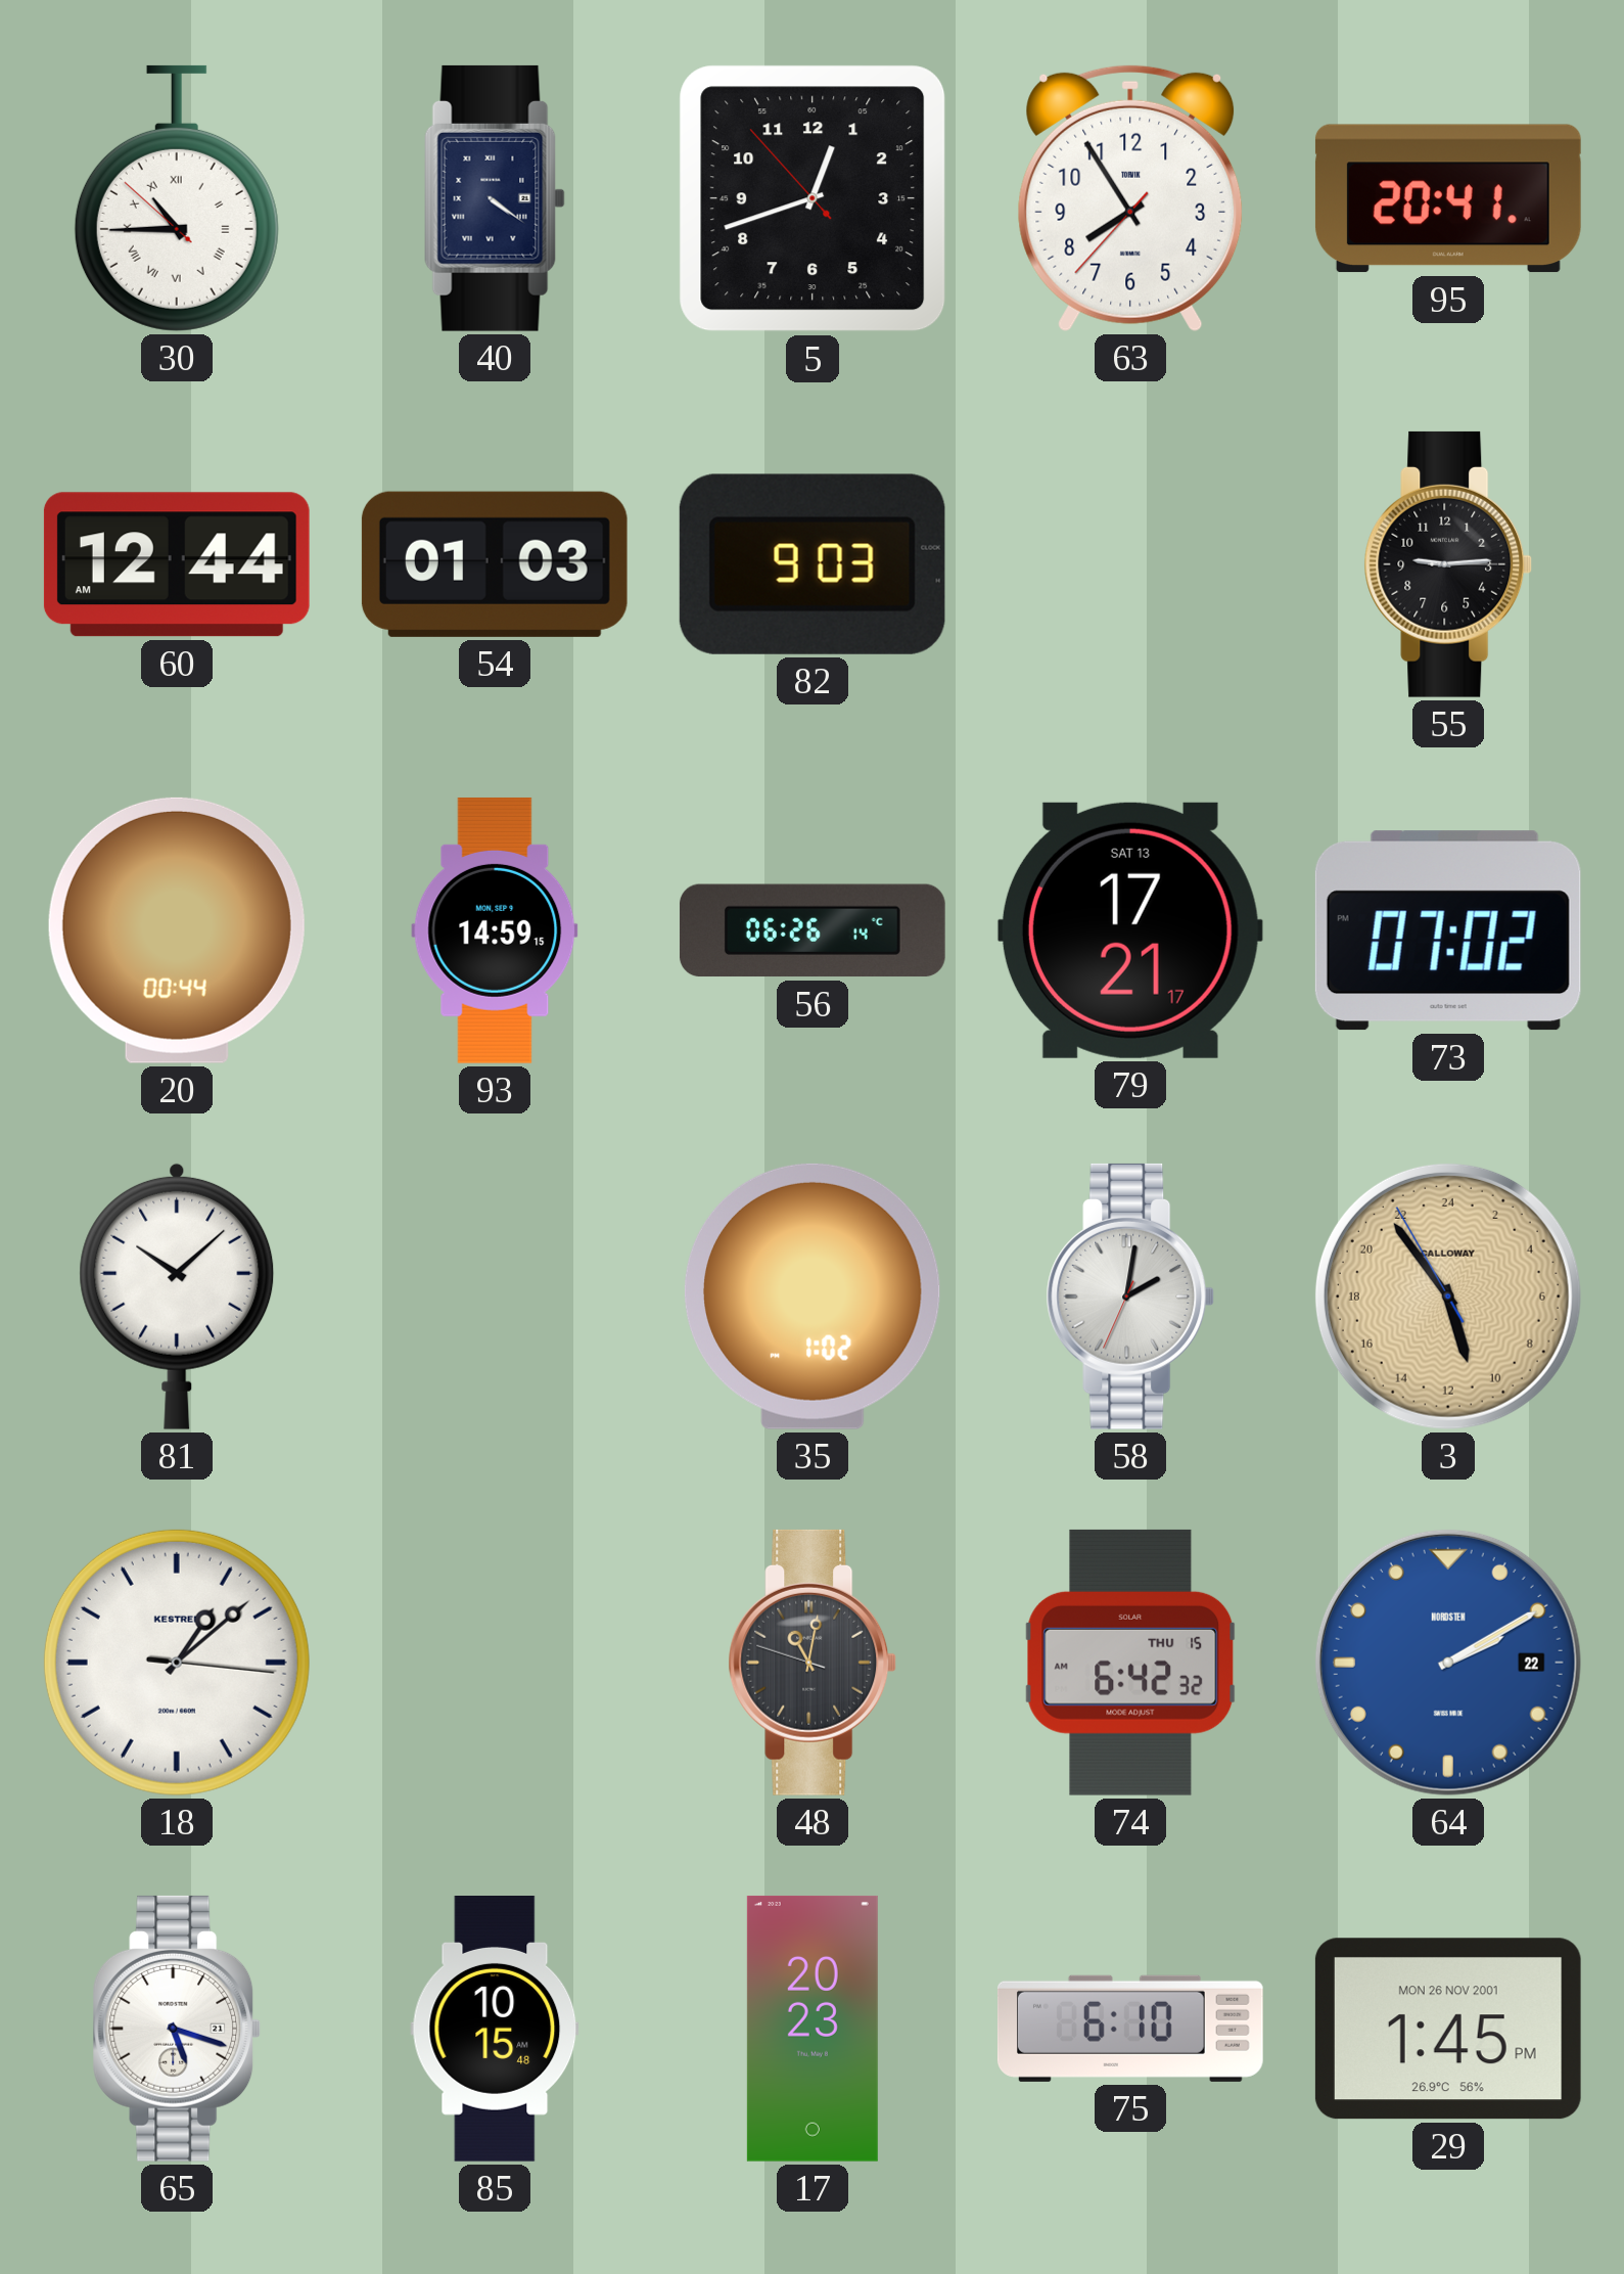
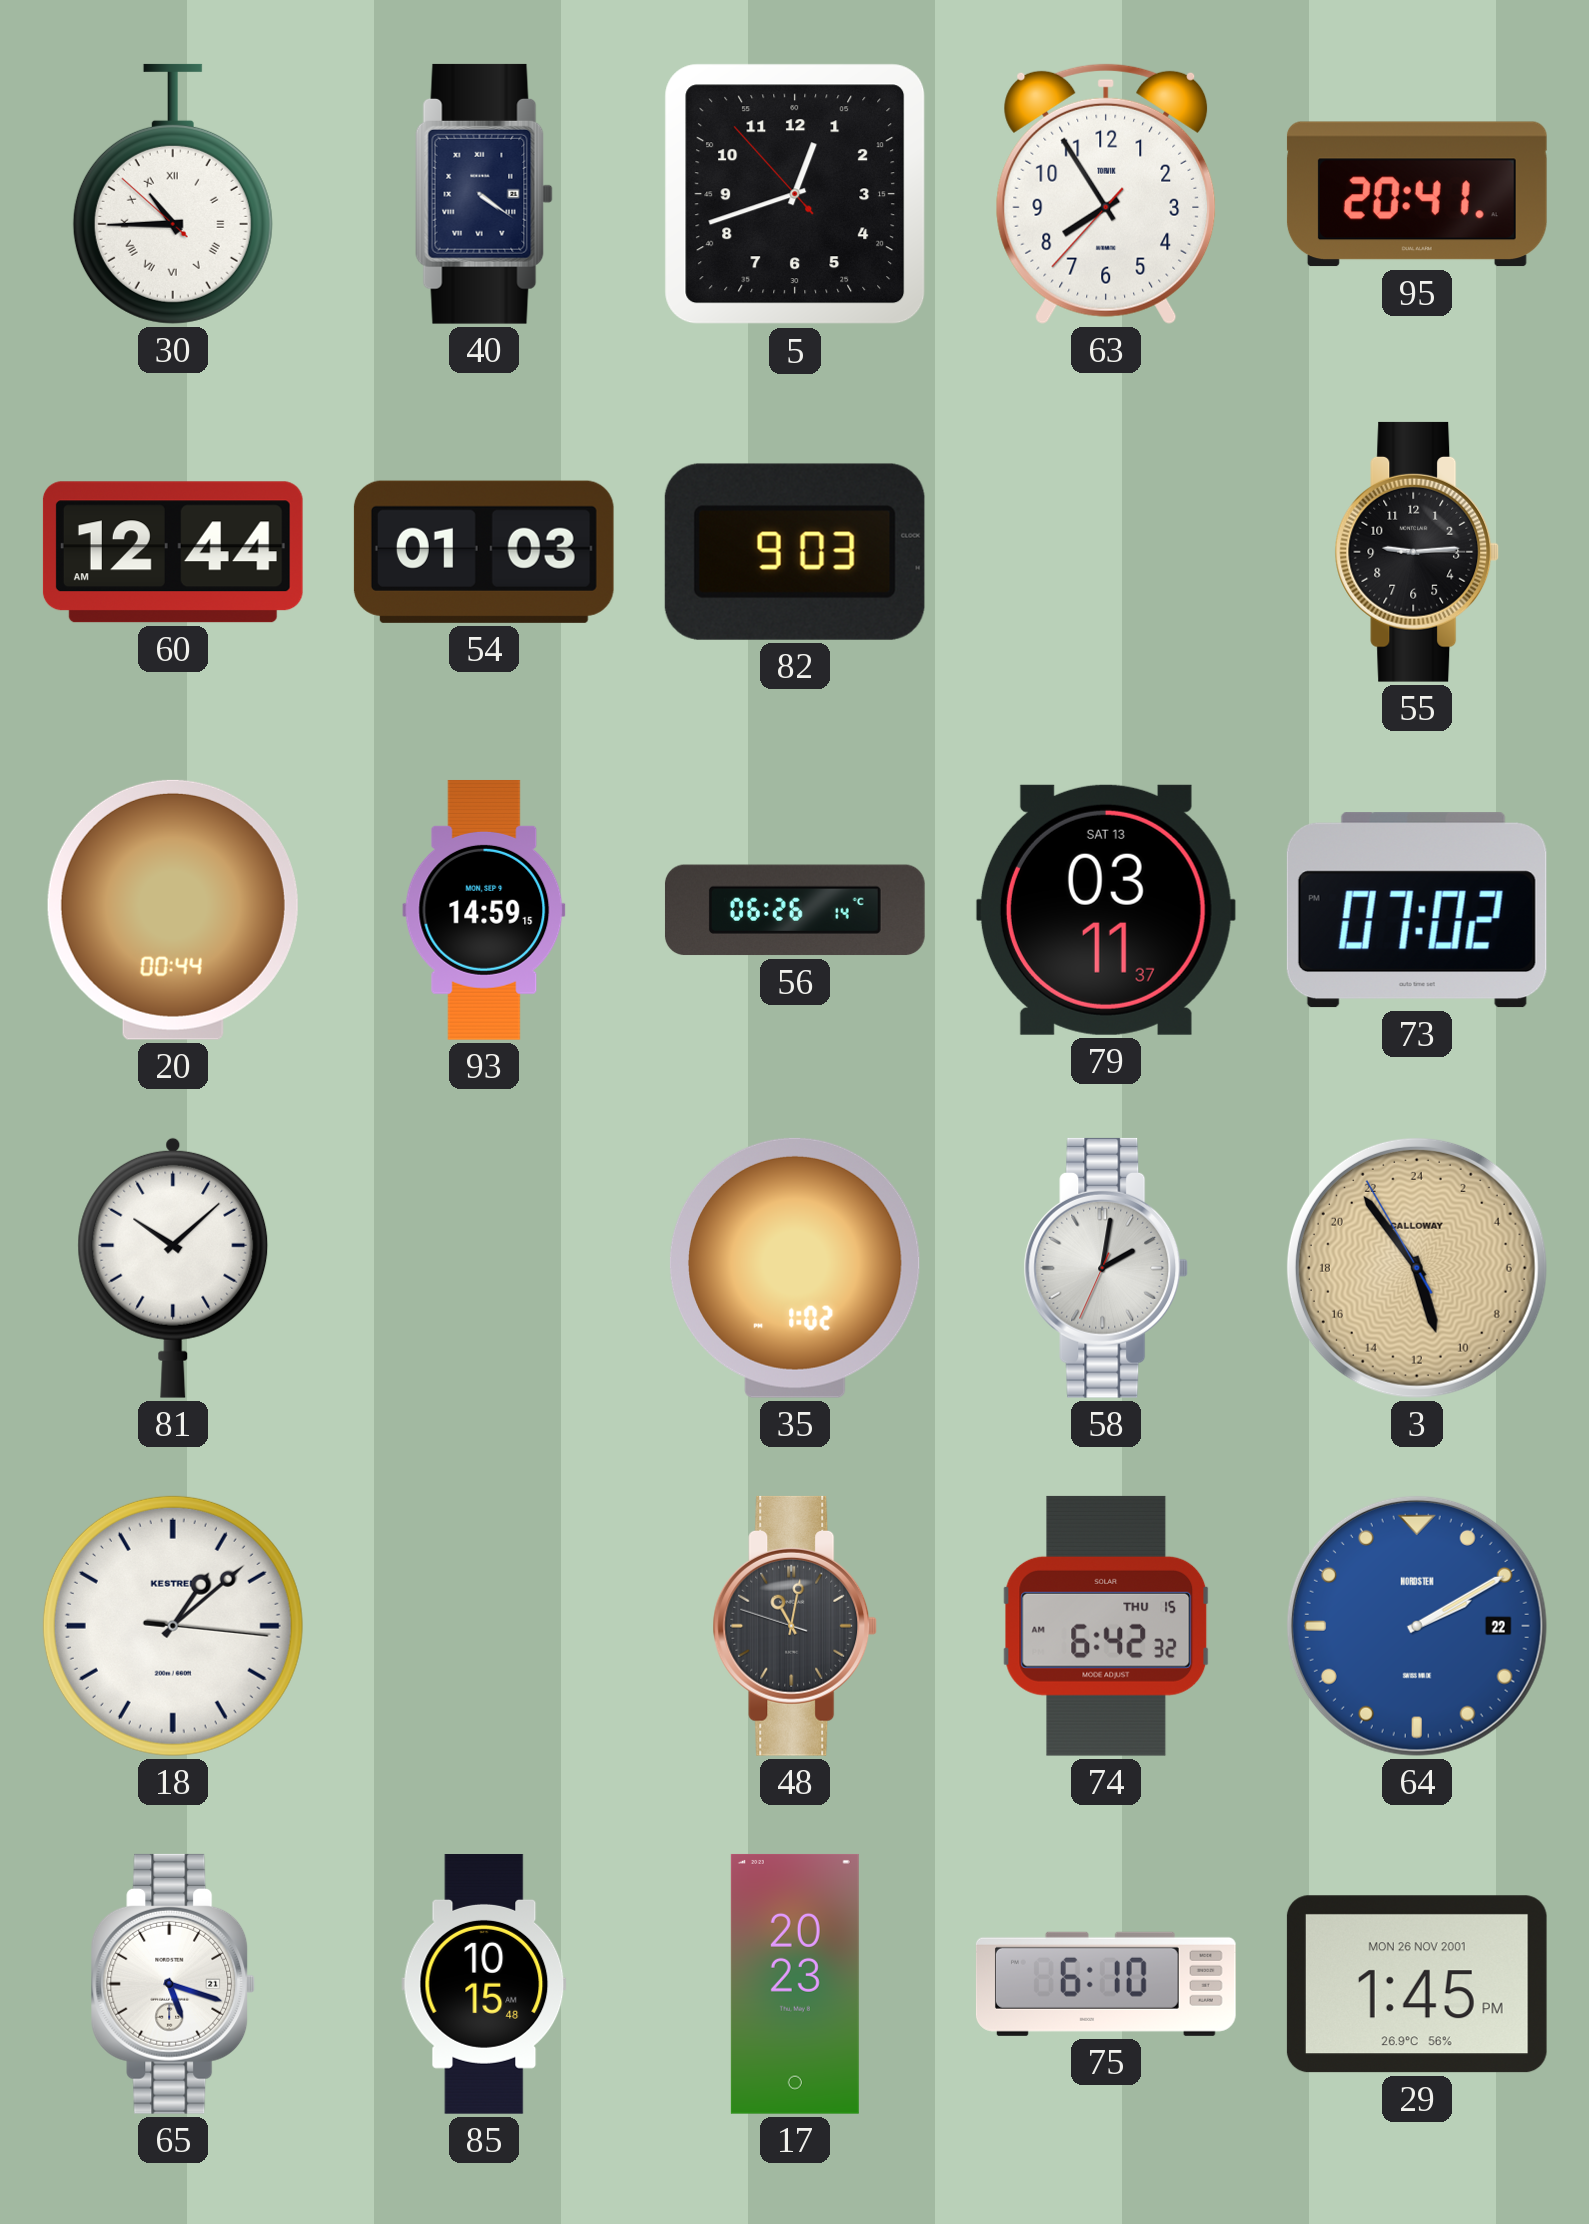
79: 17:21 -> 03:11
